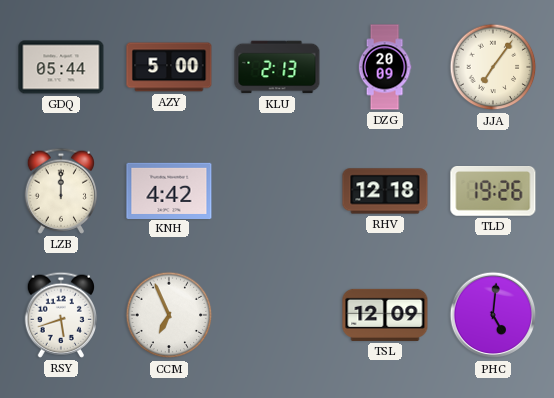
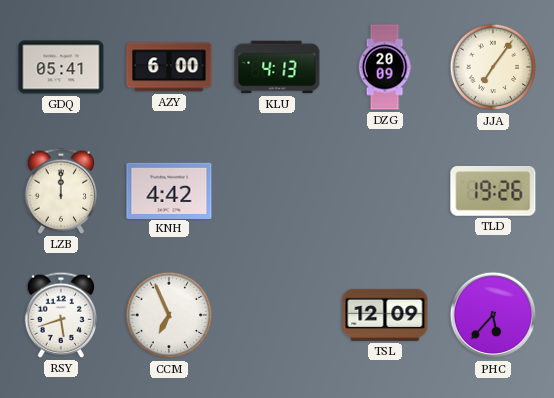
GDQ: 05:44 -> 05:41
AZY: 5:00 -> 6:00
KLU: 2:13 -> 4:13
RHV: 12:18 -> none
PHC: 5:01 -> 5:37
